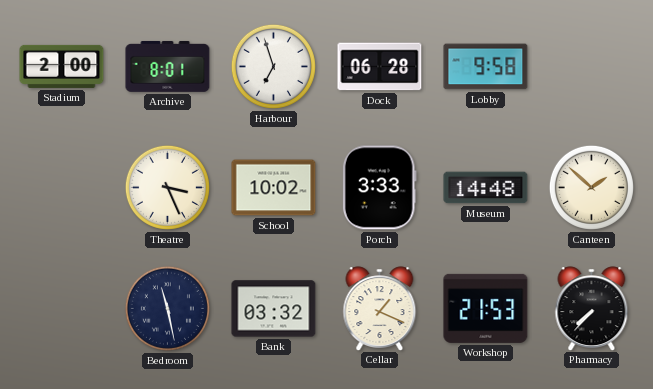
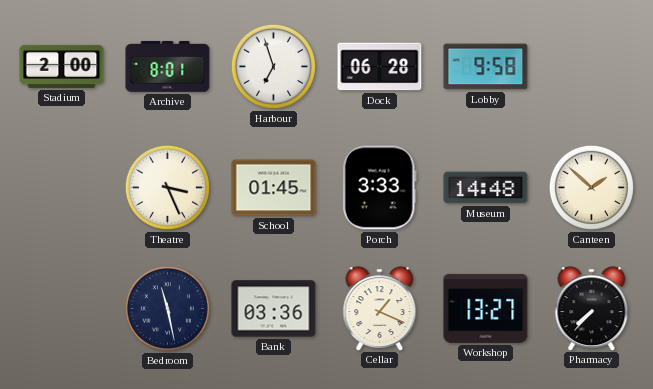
School: 10:02 -> 01:45
Bank: 03:32 -> 03:36
Workshop: 21:53 -> 13:27
